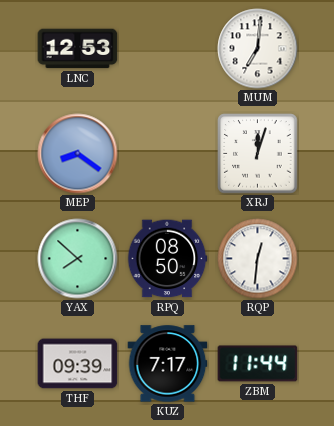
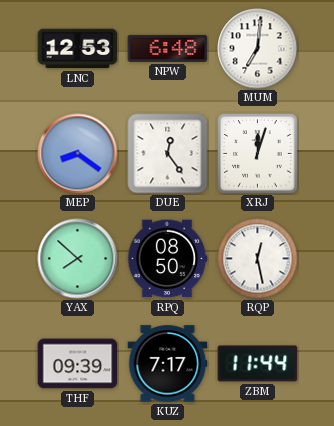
NPW: none -> 6:48
DUE: none -> 12:24
RQP: 12:31 -> 12:28
